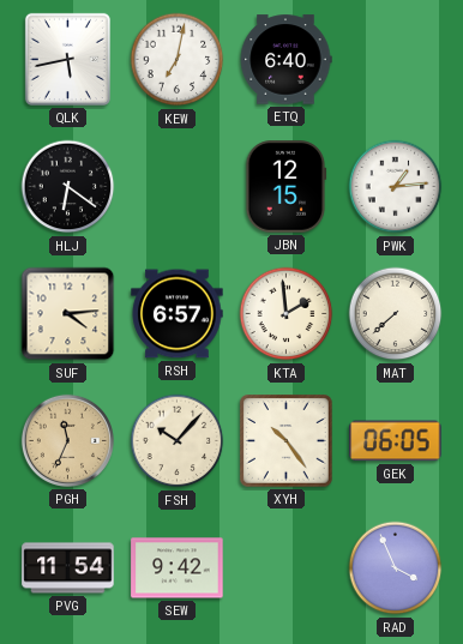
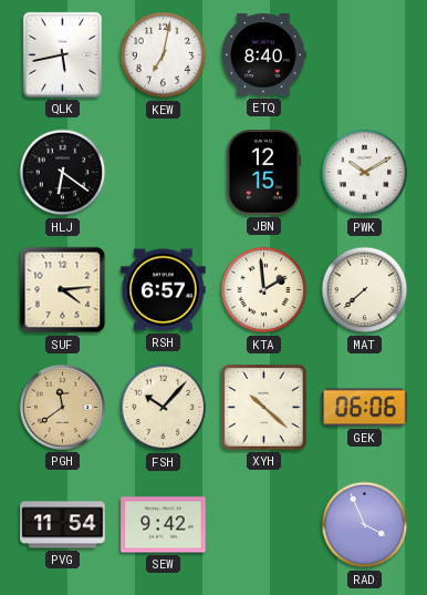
ETQ: 6:40 -> 8:40
PWK: 1:14 -> 10:10
PGH: 11:34 -> 11:39
XYH: 10:24 -> 10:22
GEK: 06:05 -> 06:06
